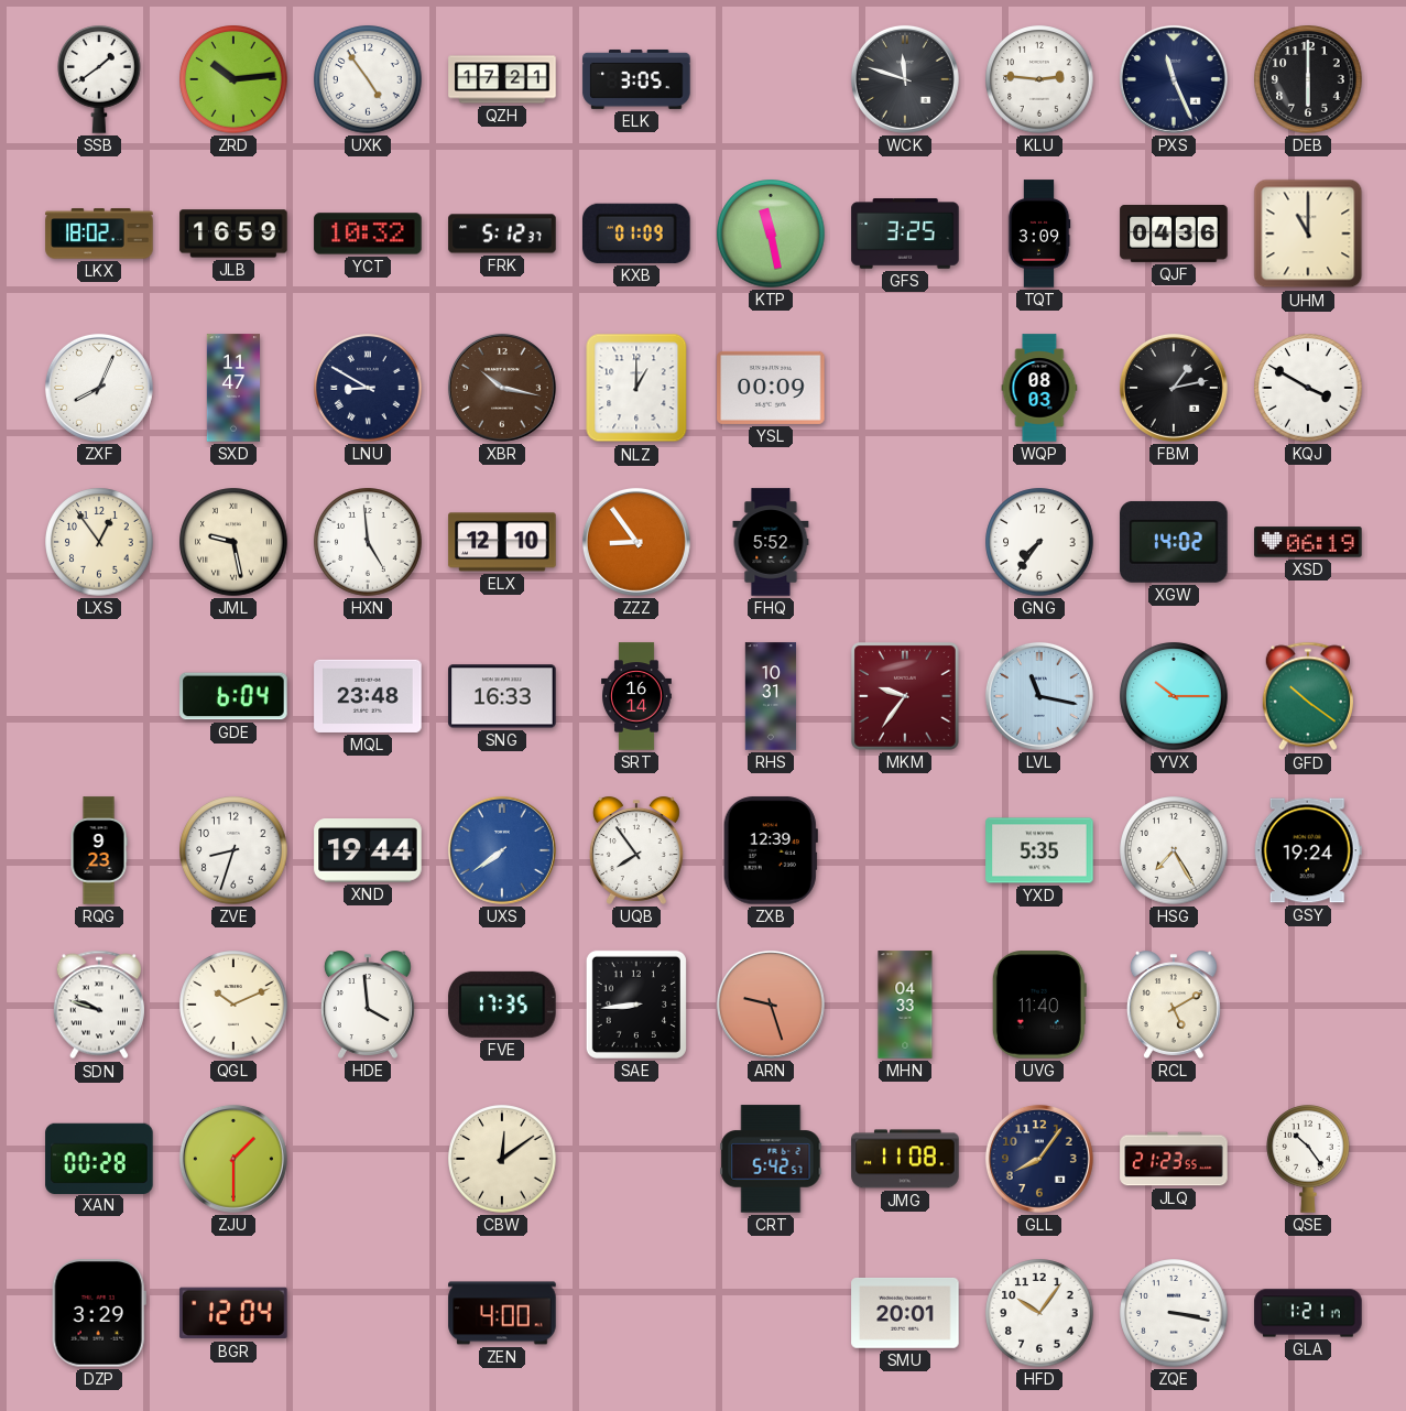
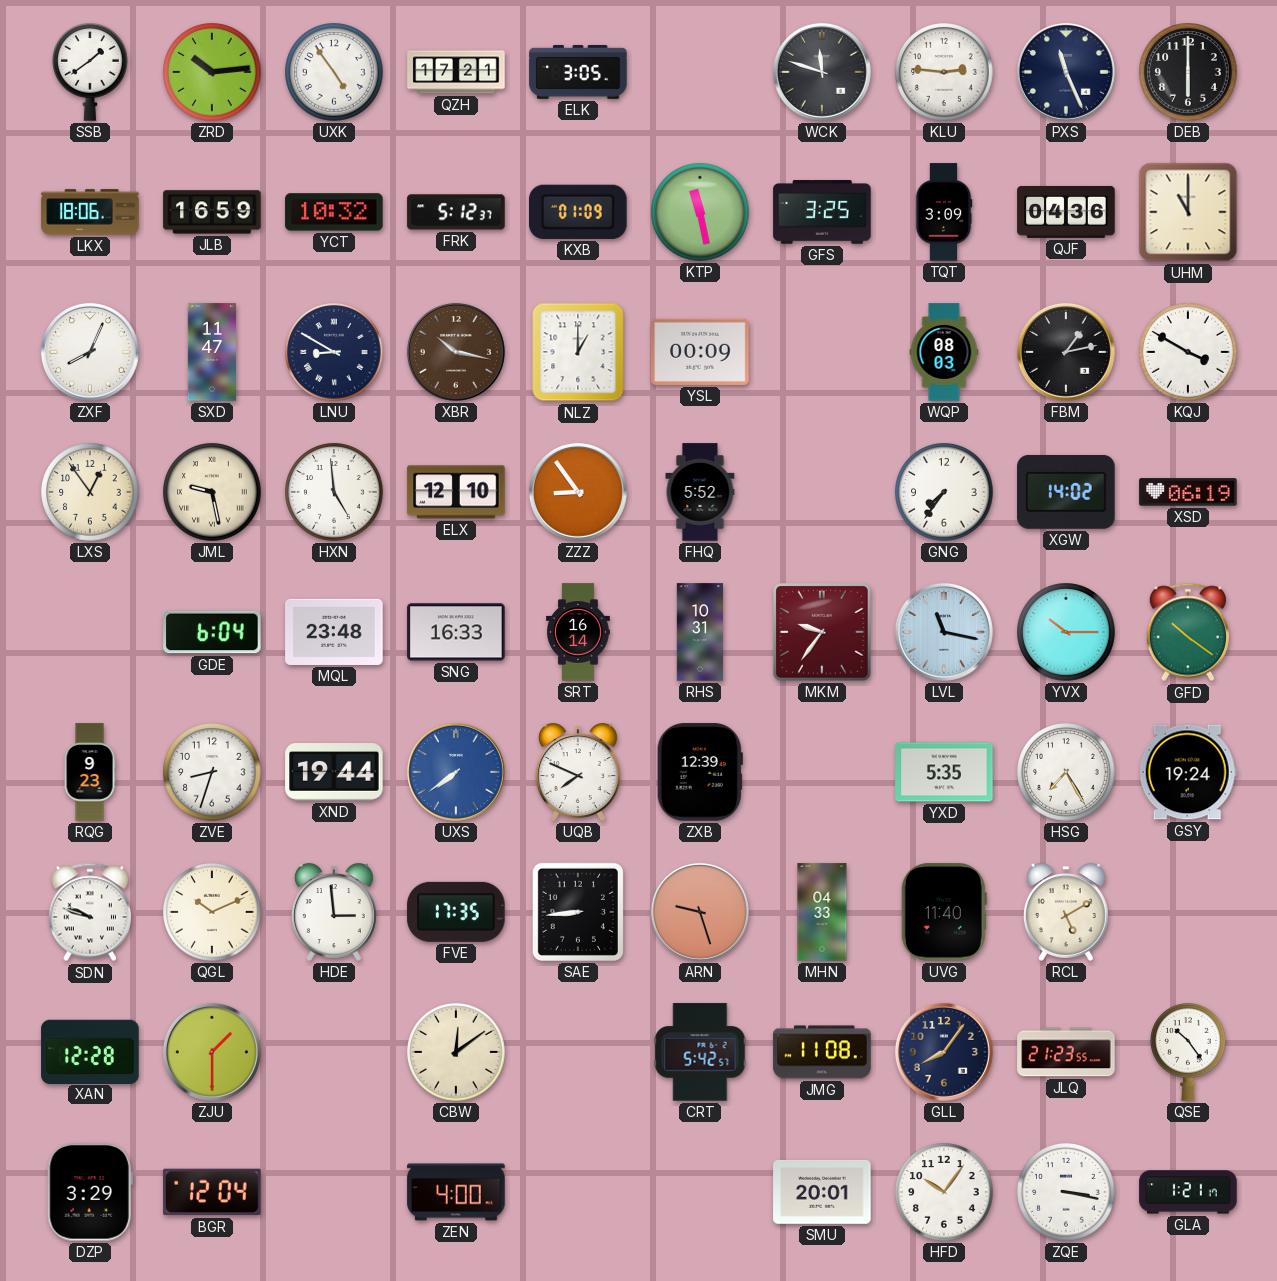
LKX: 18:02 -> 18:06
UQB: 7:54 -> 7:49
HDE: 3:59 -> 2:59
XAN: 00:28 -> 12:28
